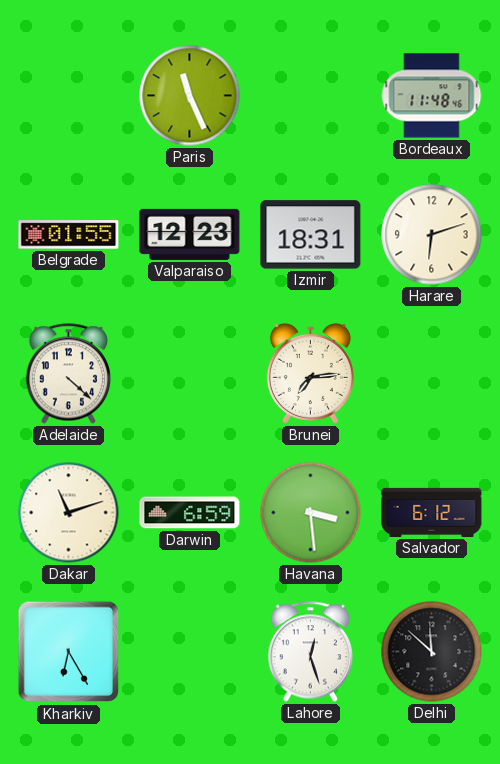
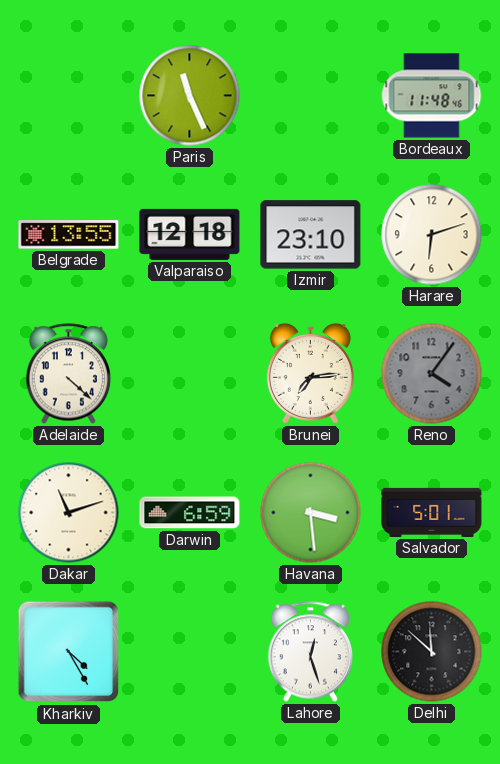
Belgrade: 01:55 -> 13:55
Valparaiso: 12:23 -> 12:18
Izmir: 18:31 -> 23:10
Reno: none -> 4:06
Salvador: 6:12 -> 5:01
Kharkiv: 6:25 -> 4:25
